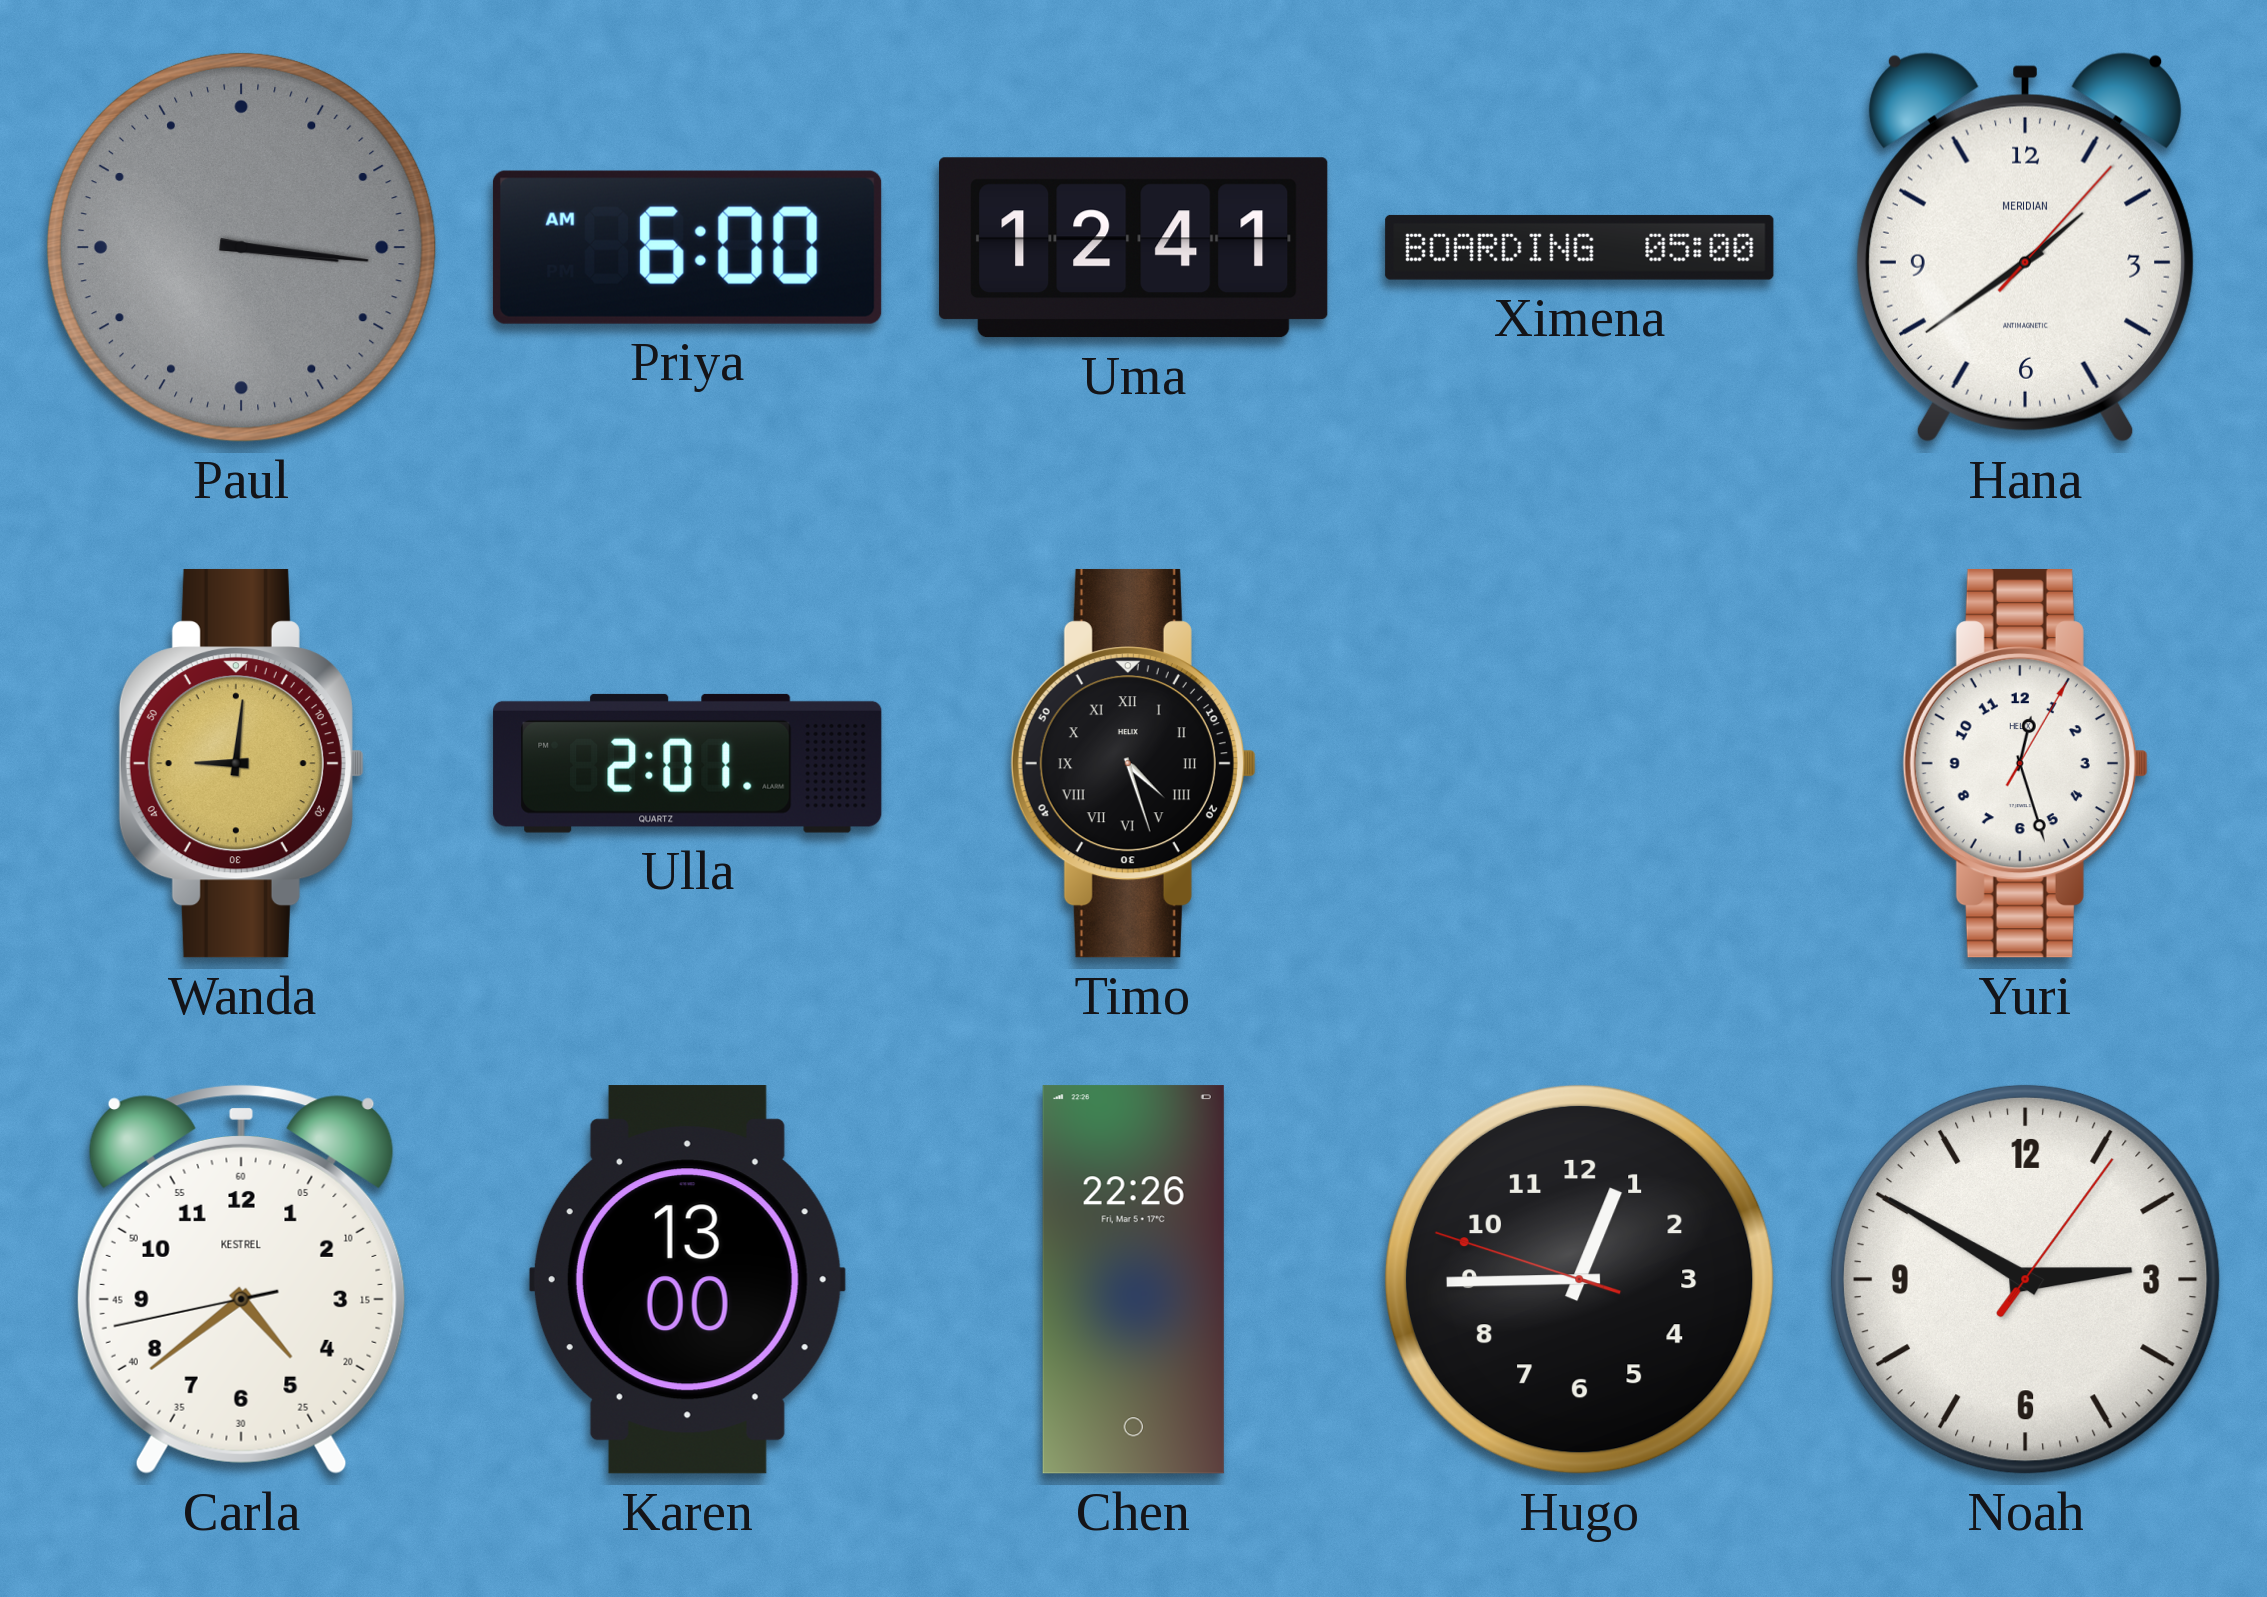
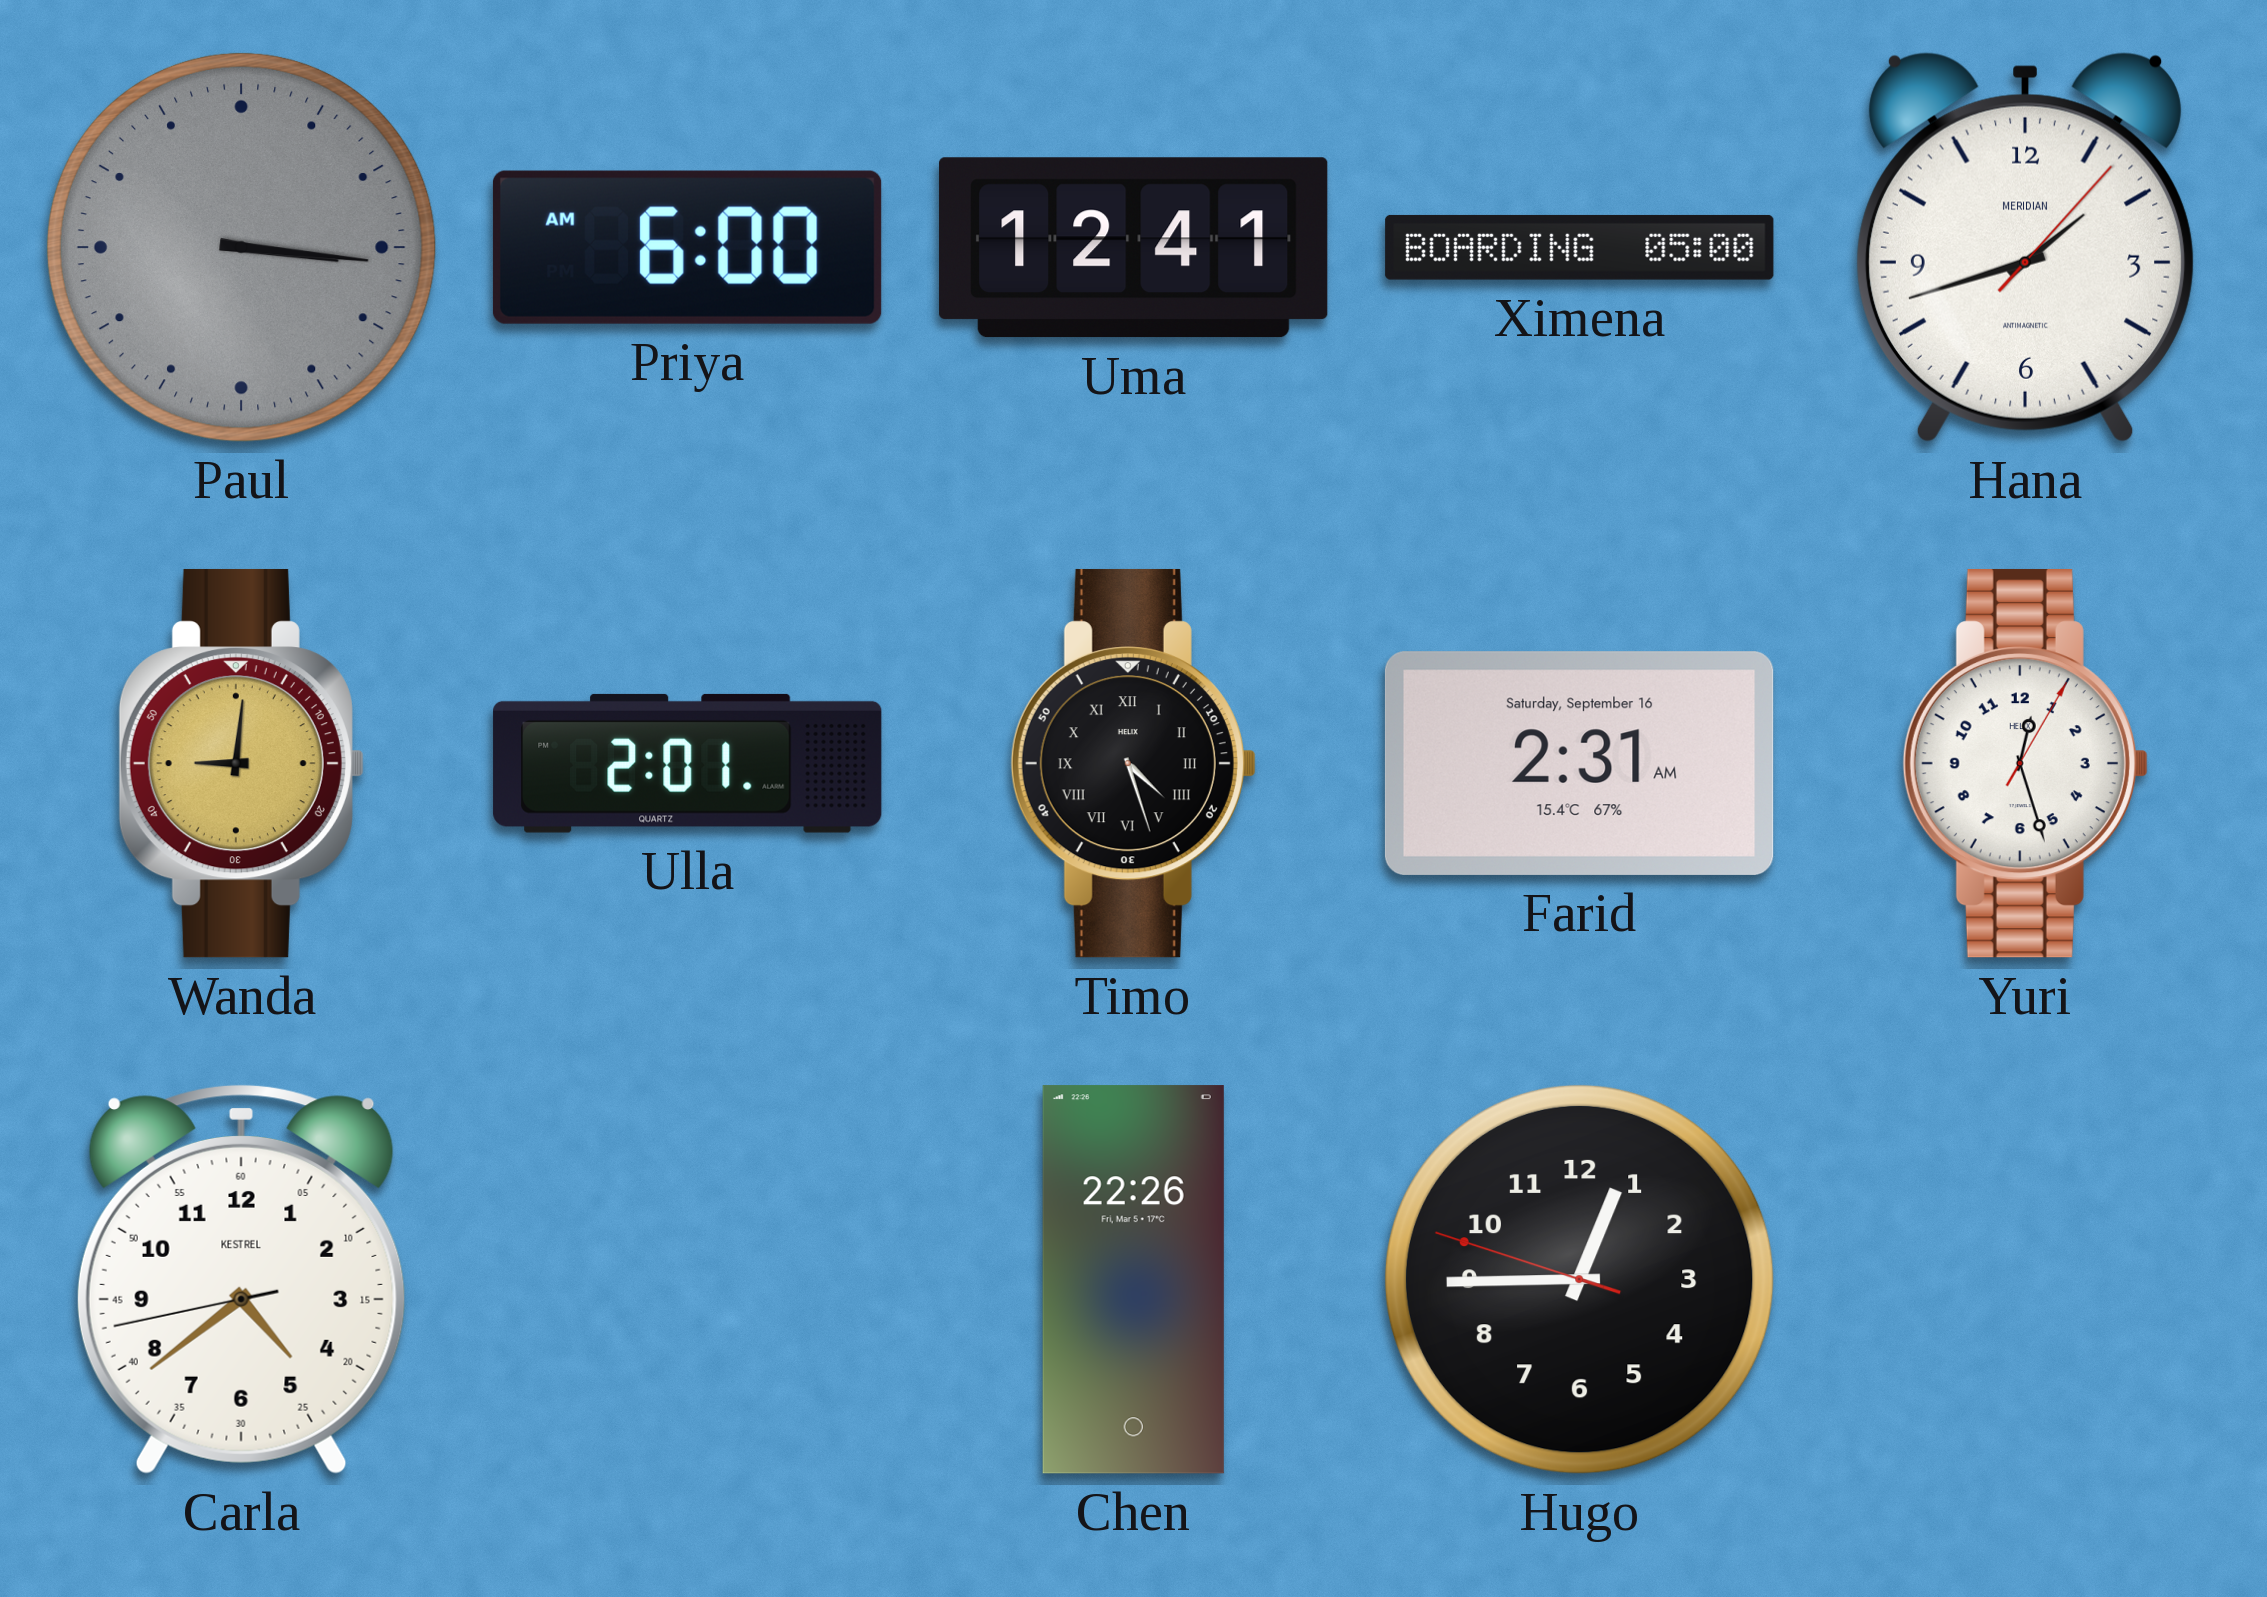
Hana: 1:39 -> 1:42
Farid: none -> 2:31
Karen: 13:00 -> none
Noah: 2:50 -> none
